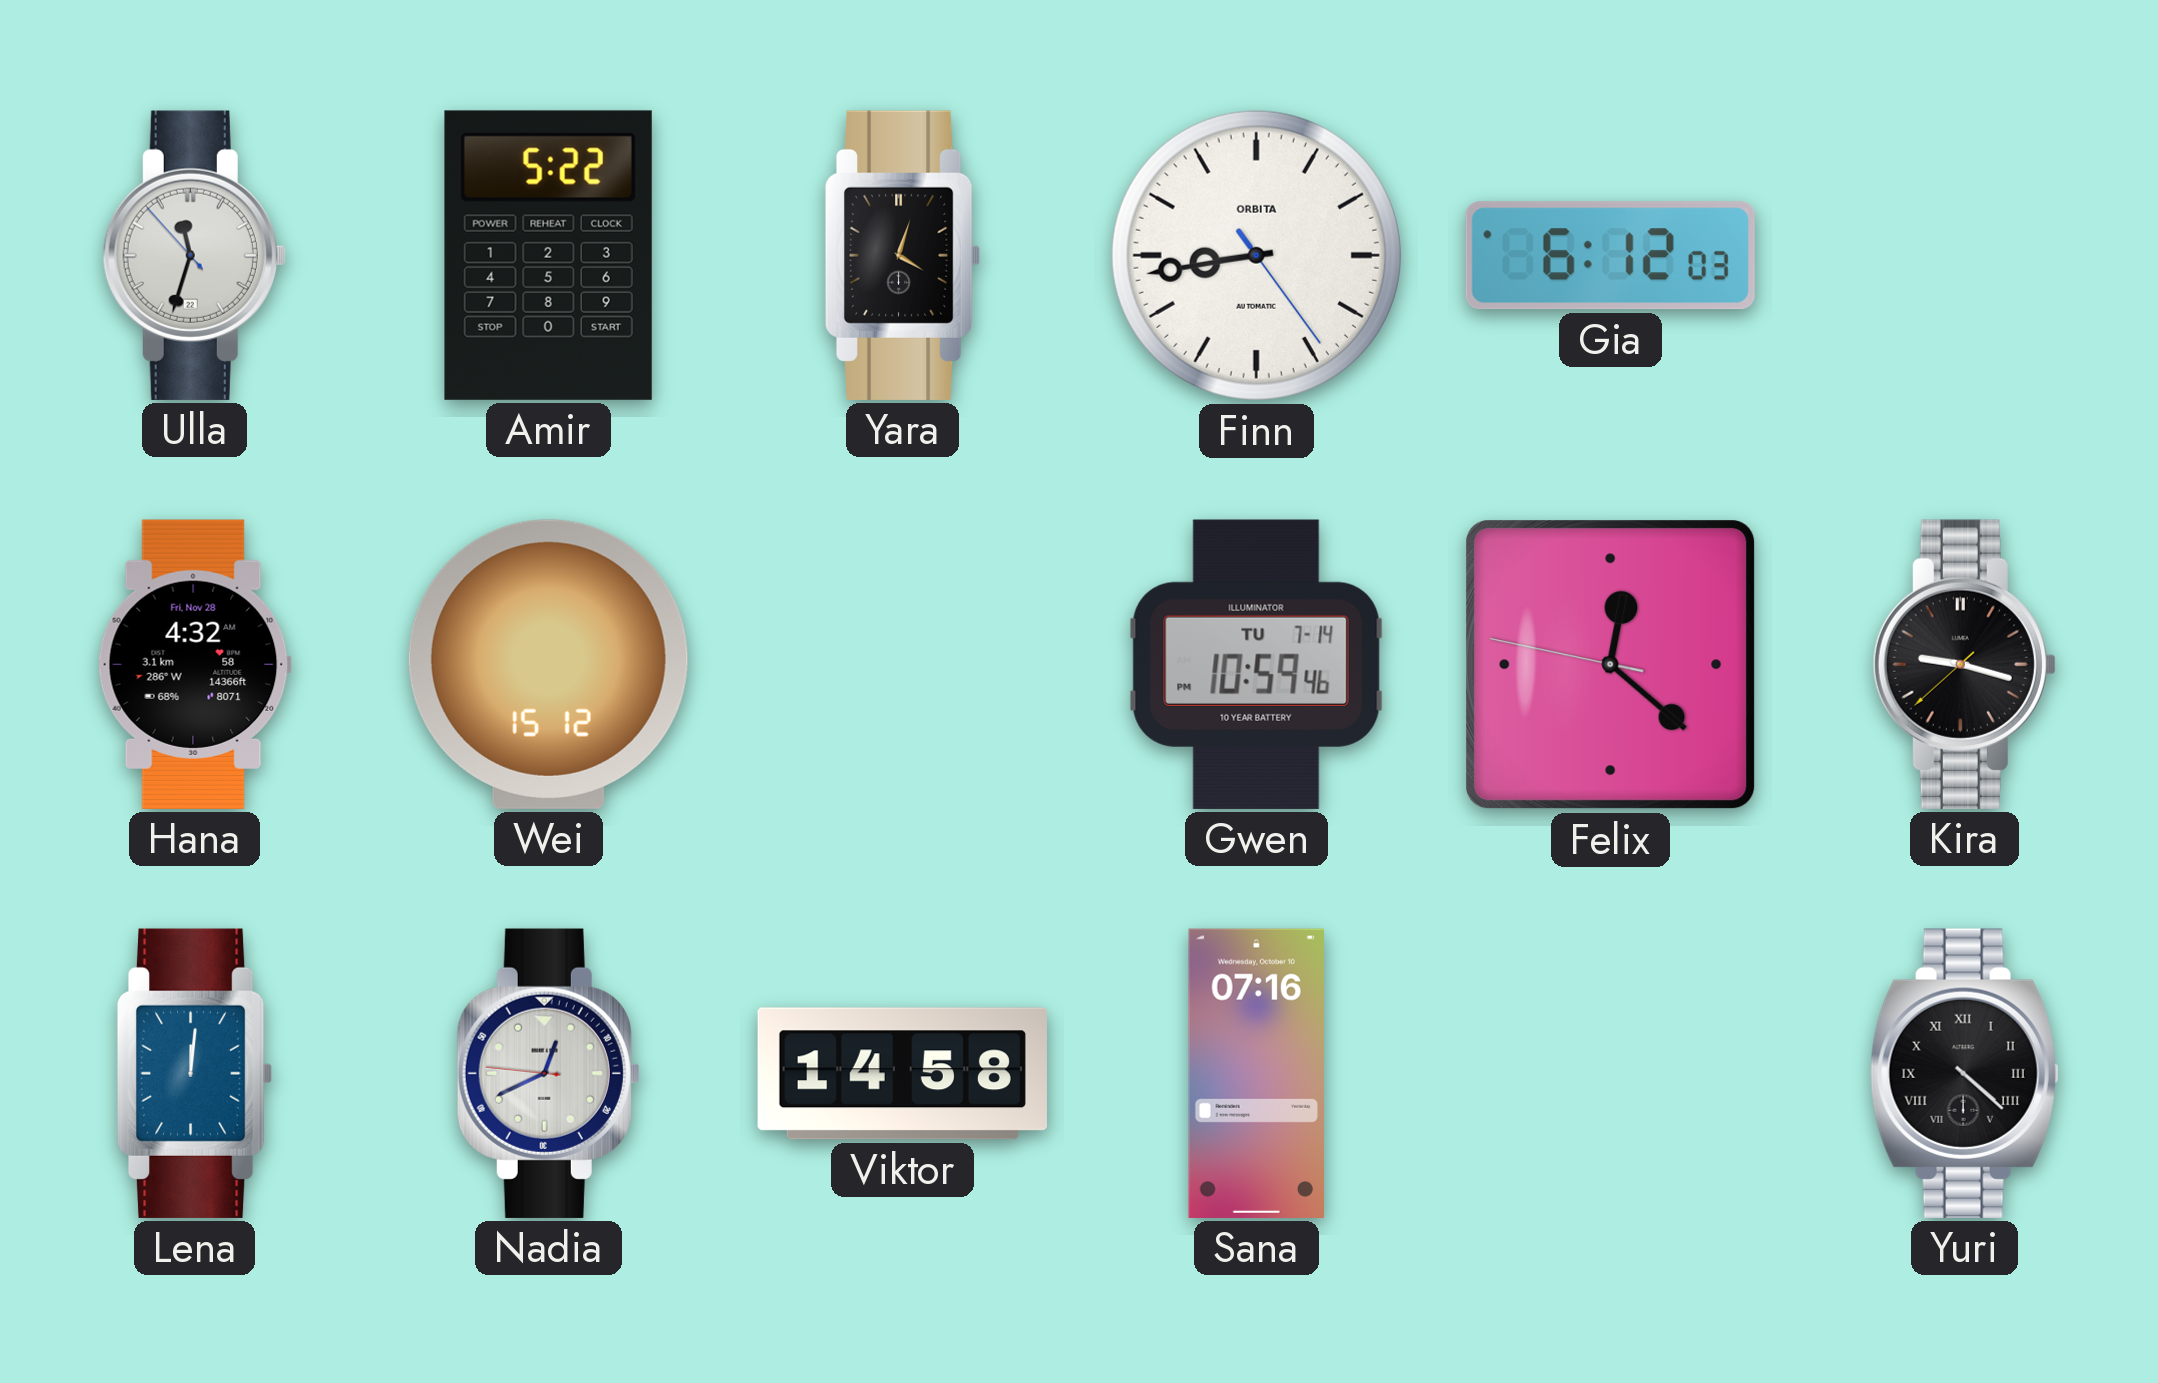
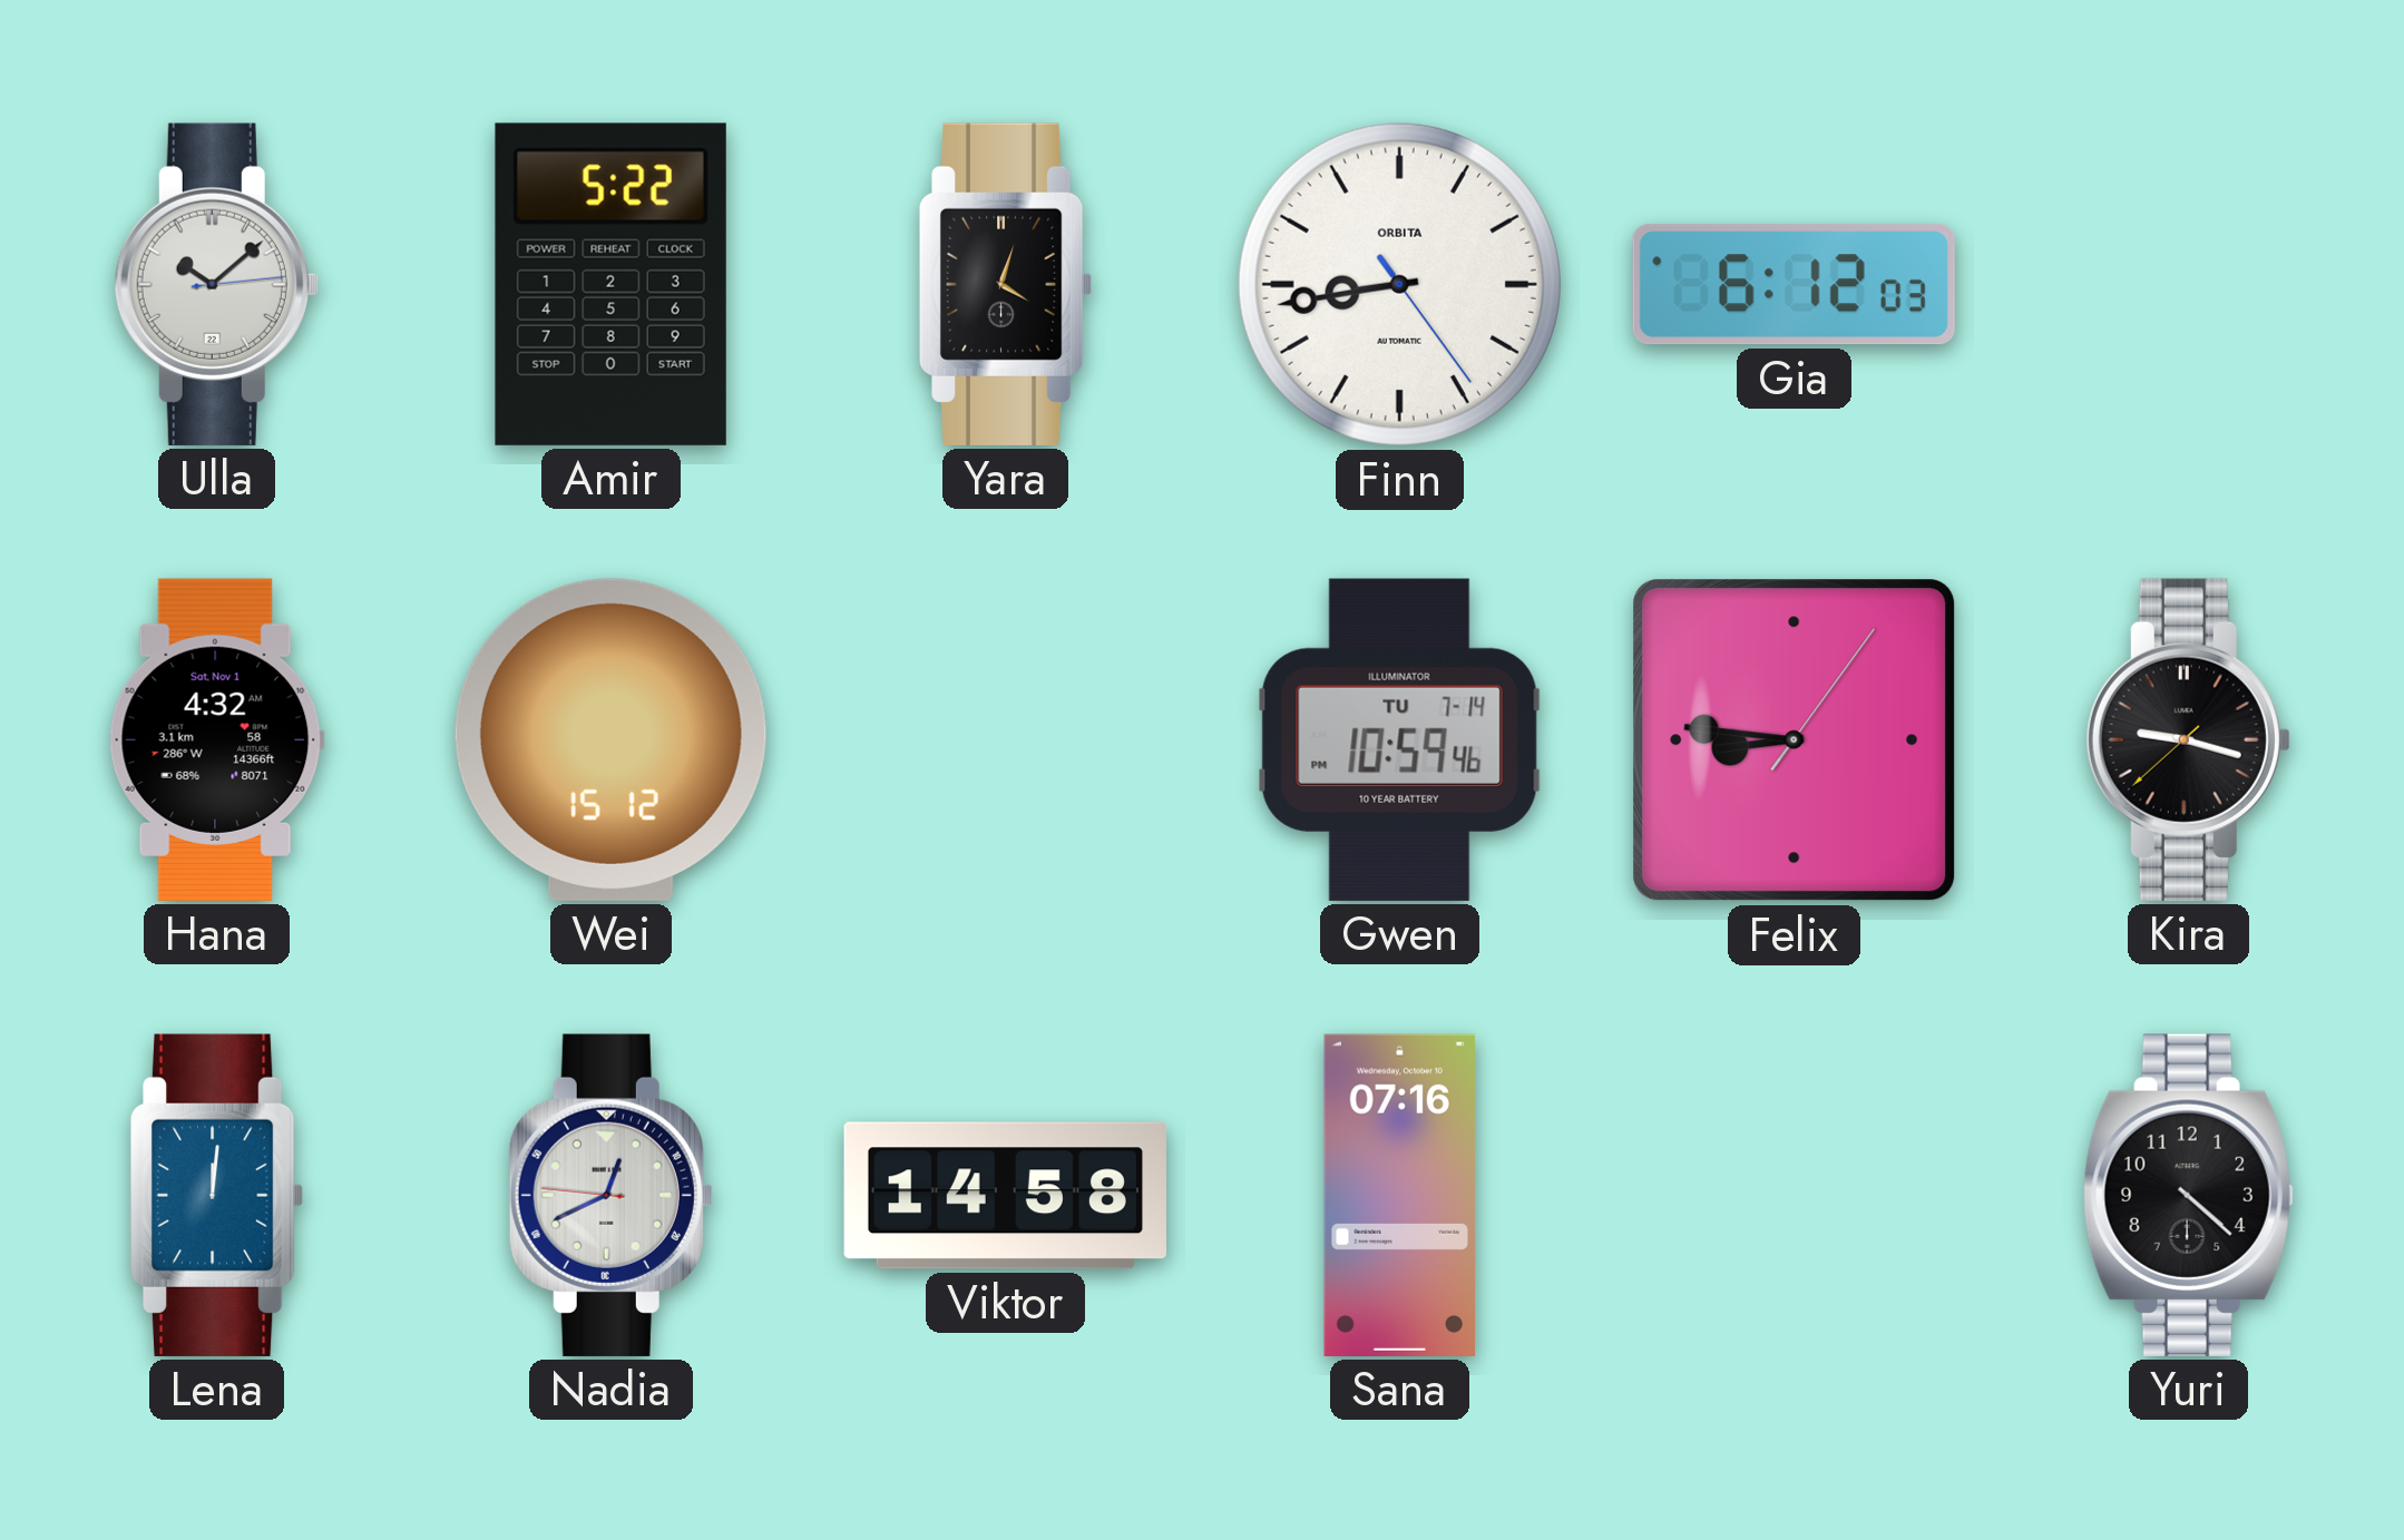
Ulla: 11:32 -> 10:08
Hana date: Fri, Nov 28 -> Sat, Nov 1
Felix: 12:21 -> 8:46
Yuri numerals: Roman -> Arabic
